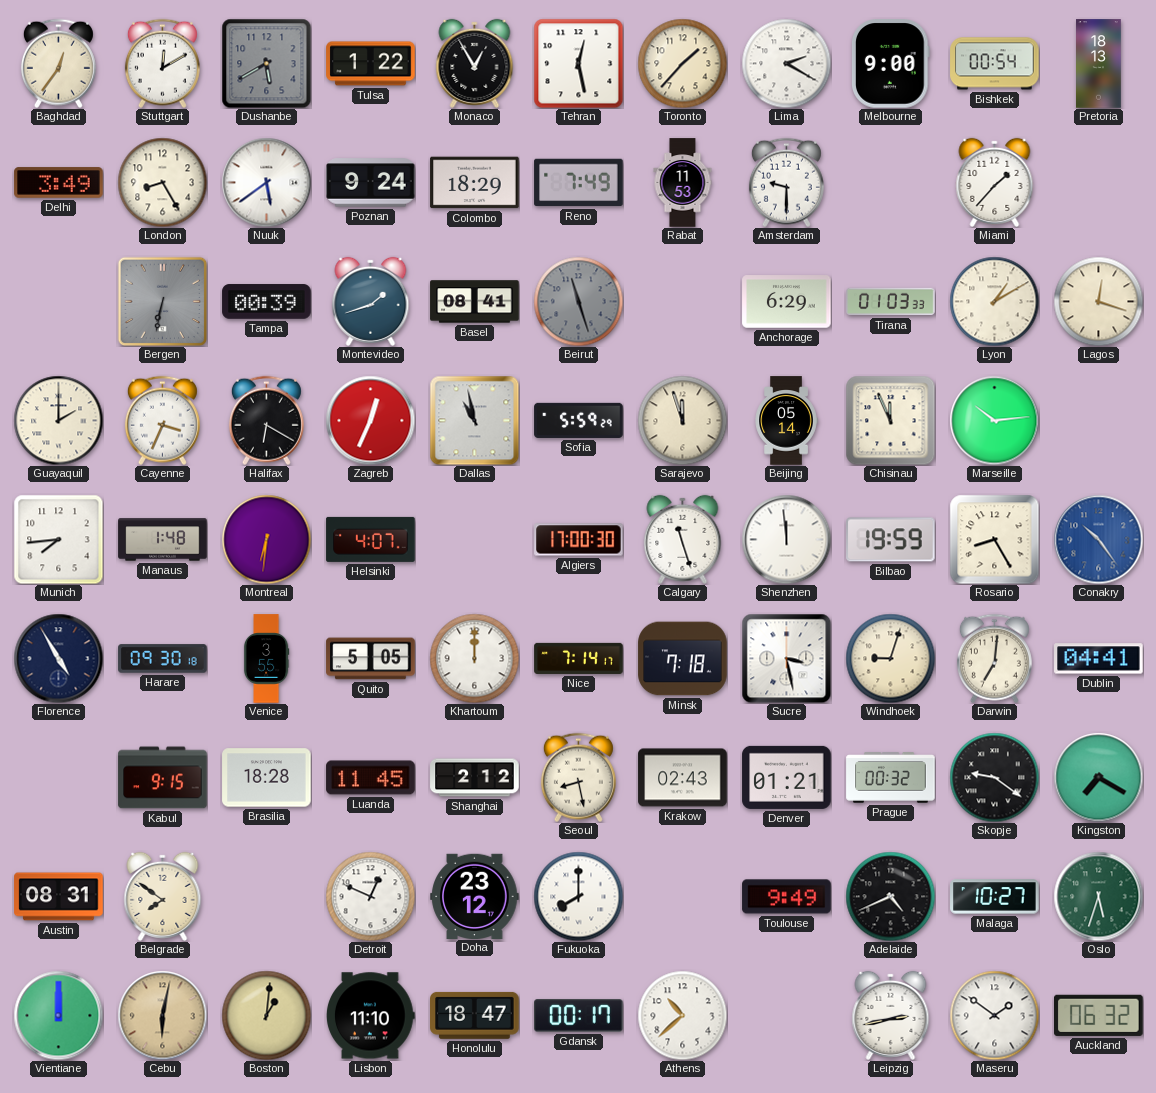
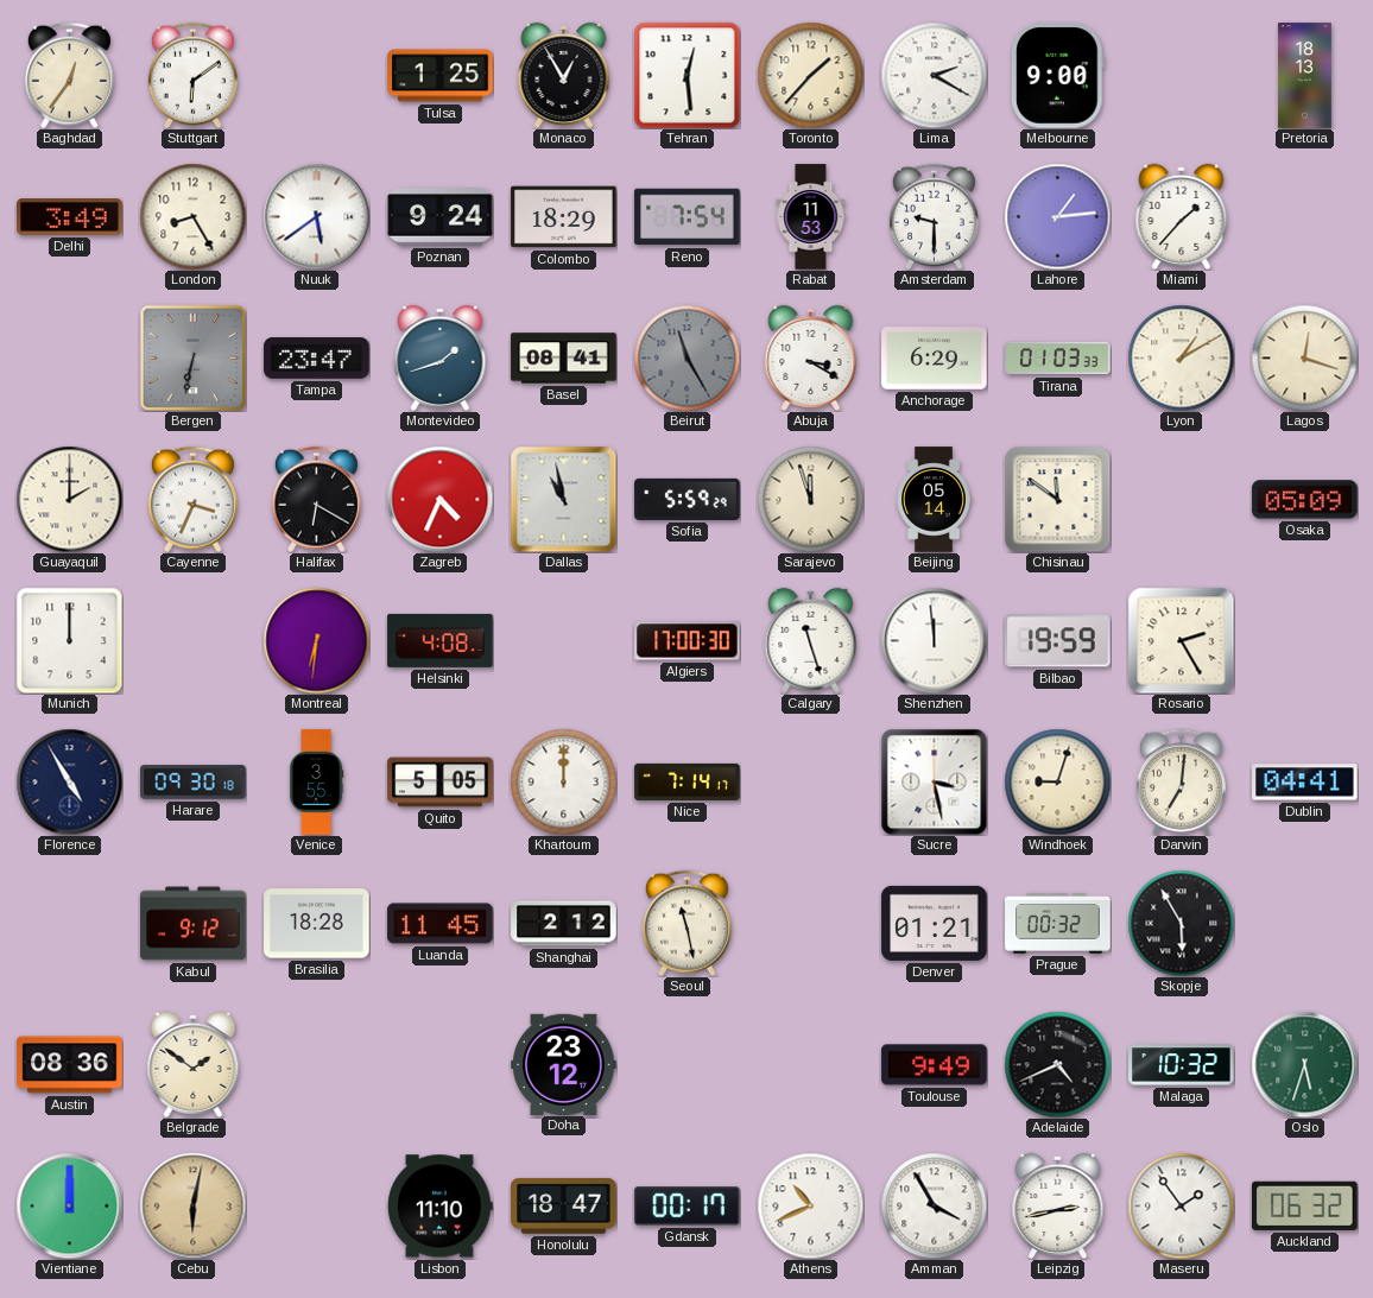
Stuttgart: 12:10 -> 6:09
Dushanbe: 5:40 -> none
Tulsa: 1:22 -> 1:25
Tehran: 12:28 -> 12:29
Bishkek: 00:54 -> none
Reno: 7:49 -> 7:54
Lahore: none -> 1:14
Tampa: 00:39 -> 23:47
Beirut: 11:27 -> 11:25
Abuja: none -> 3:20
Zagreb: 12:34 -> 4:34
Chisinau: 11:56 -> 11:51
Marseille: 10:14 -> none
Osaka: none -> 05:09
Munich: 7:44 -> 12:00
Manaus: 1:48 -> none
Helsinki: 4:07 -> 4:08
Rosario: 8:25 -> 2:25
Conakry: 10:24 -> none
Minsk: 7:18 -> none
Kabul: 9:15 -> 9:12
Seoul: 8:28 -> 11:28
Krakow: 02:43 -> none
Skopje: 9:21 -> 5:55
Kingston: 7:20 -> none
Austin: 08:31 -> 08:36
Belgrade: 7:51 -> 1:51
Detroit: 12:49 -> none
Fukuoka: 8:00 -> none
Malaga: 10:27 -> 10:32
Boston: 1:01 -> none
Athens: 10:38 -> 10:41
Amman: none -> 3:55
Maseru: 1:51 -> 1:54
